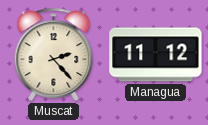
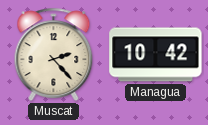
Managua: 11:12 -> 10:42
